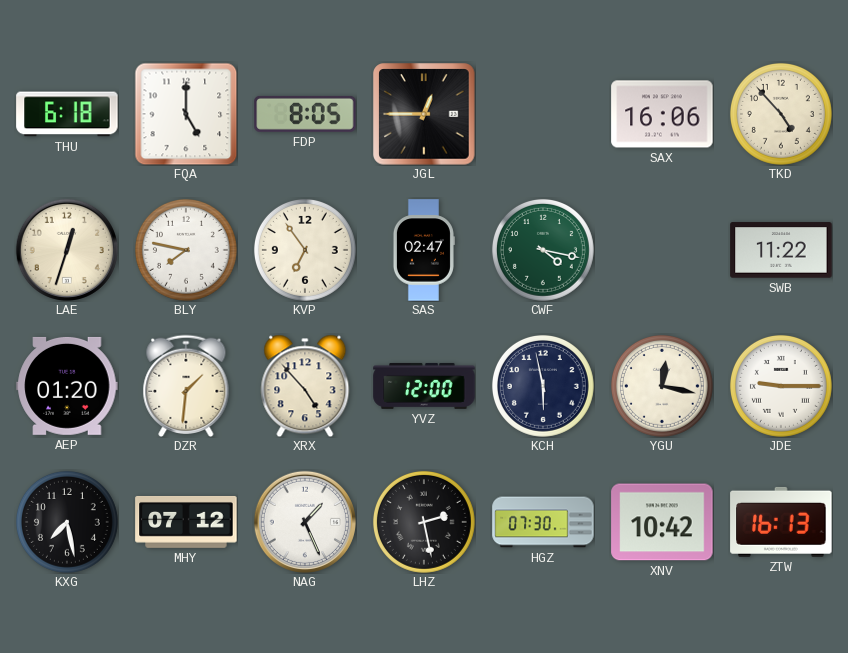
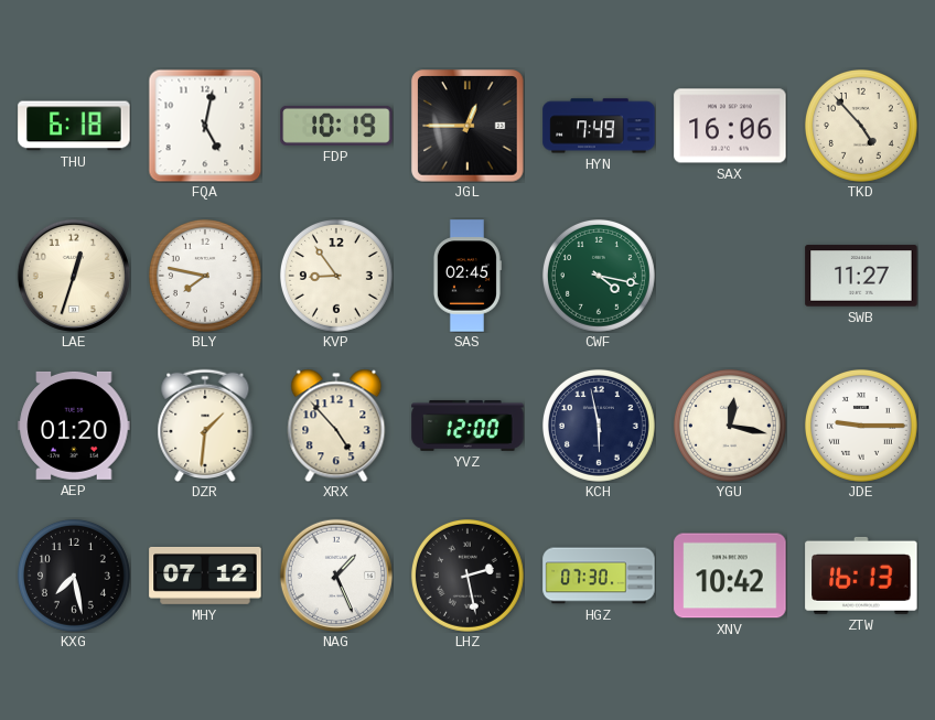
FQA: 5:00 -> 5:02
FDP: 8:05 -> 10:19
HYN: none -> 7:49
KVP: 6:54 -> 8:54
SAS: 02:47 -> 02:45
SWB: 11:22 -> 11:27
